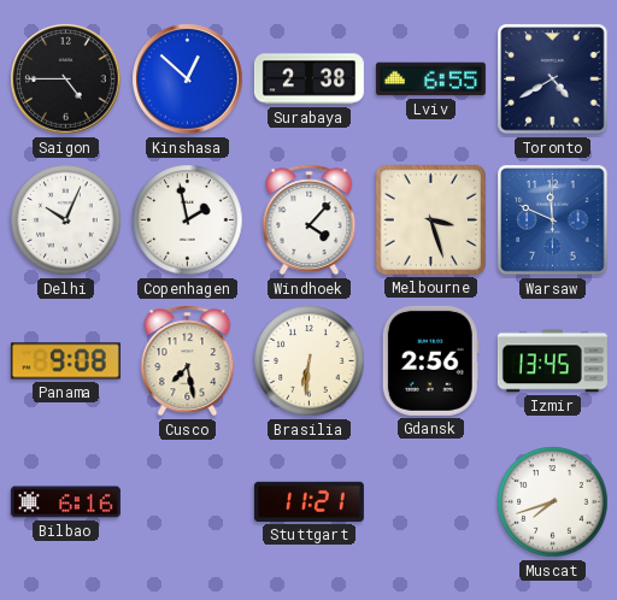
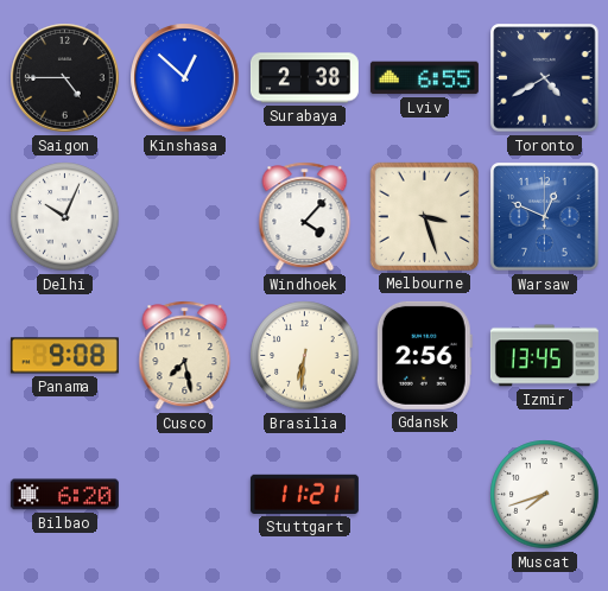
Copenhagen: 1:58 -> none
Warsaw: 11:49 -> 12:49
Bilbao: 6:16 -> 6:20
